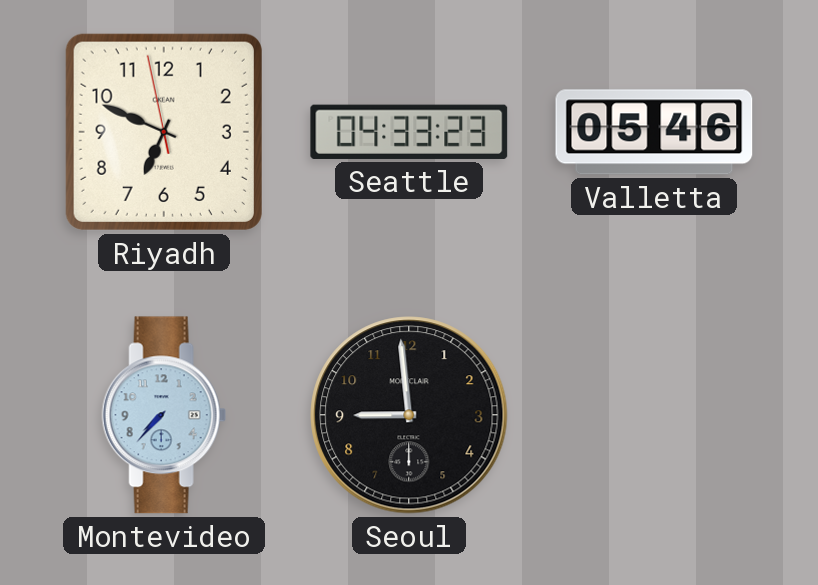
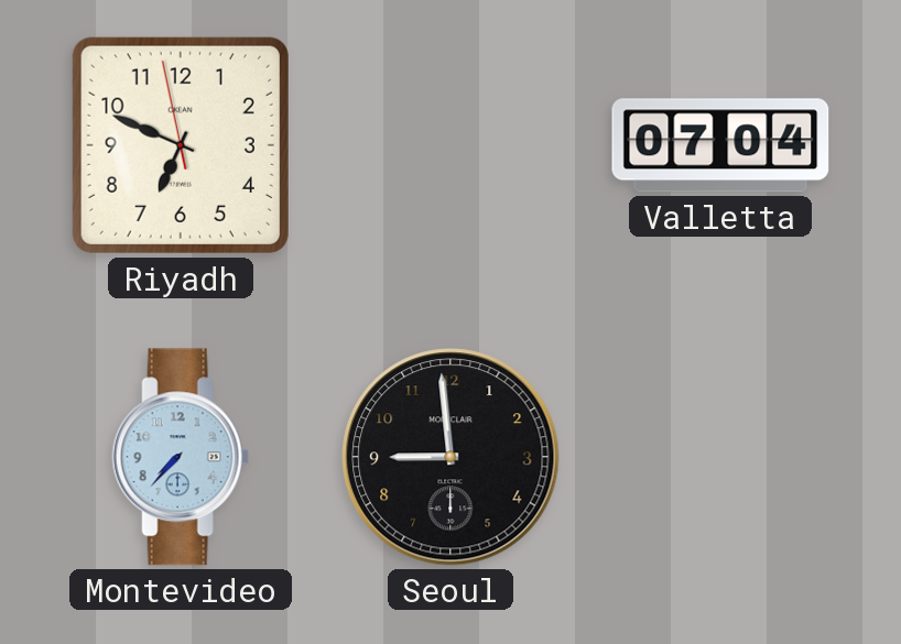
Seattle: 04:33 -> none
Valletta: 05:46 -> 07:04
